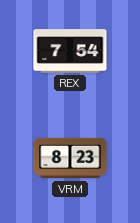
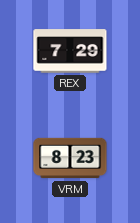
REX: 7:54 -> 7:29
